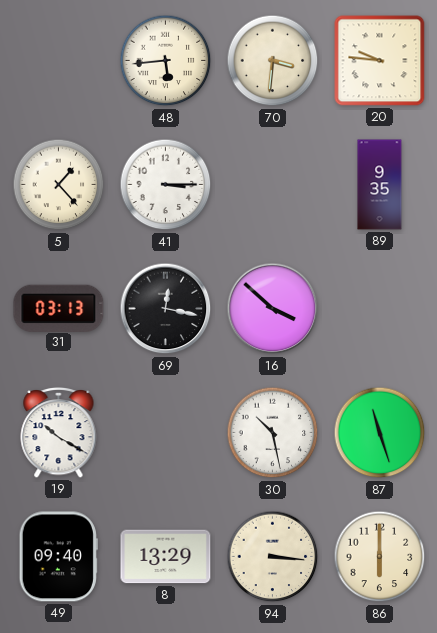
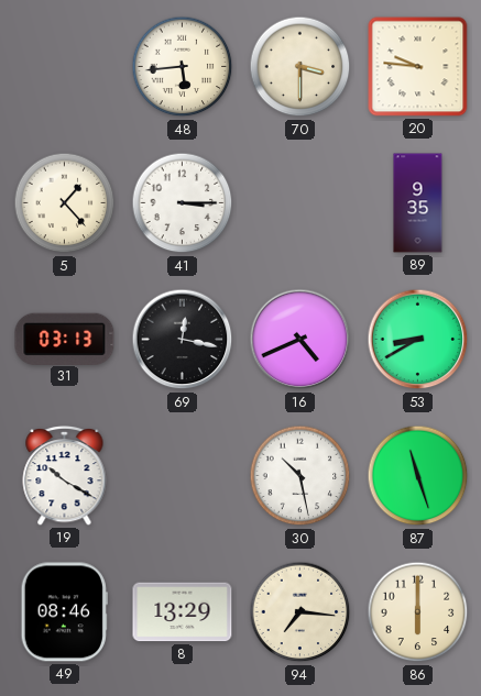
70: 3:31 -> 3:30
16: 3:52 -> 4:41
53: none -> 8:40
49: 09:40 -> 08:46
94: 3:16 -> 7:16
